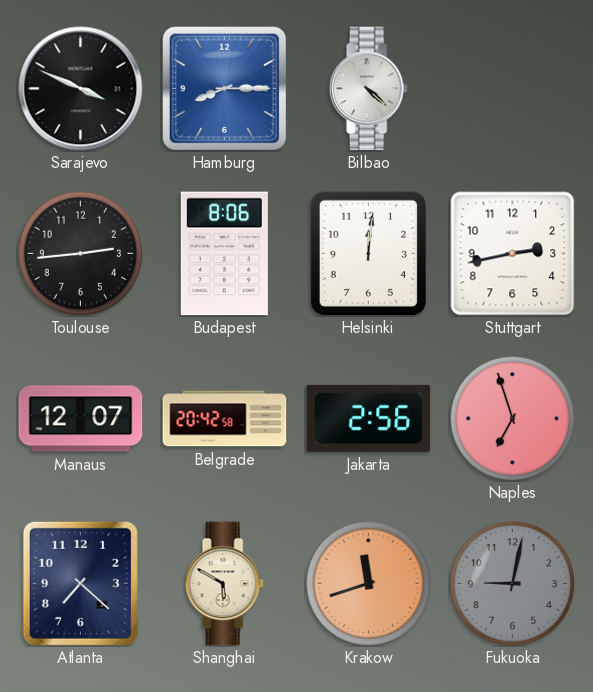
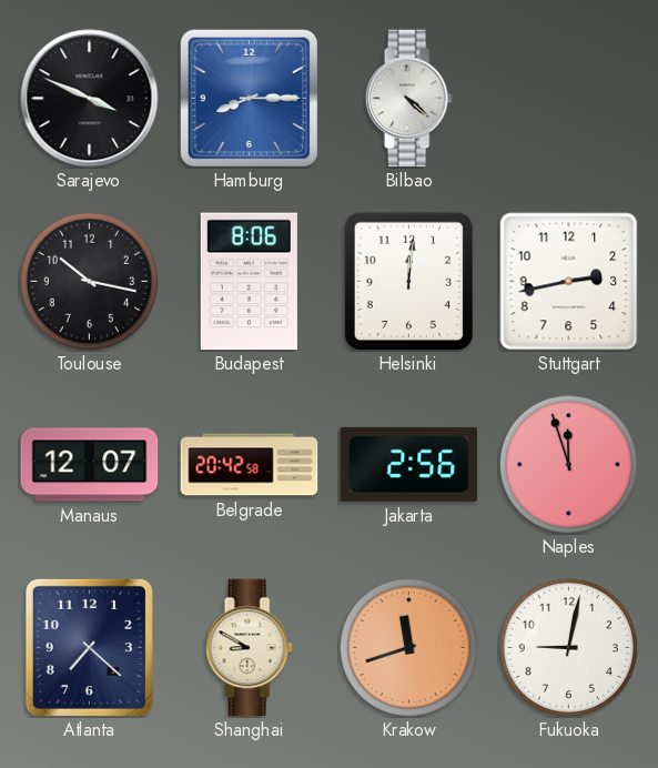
Toulouse: 2:44 -> 10:17
Naples: 6:57 -> 11:57
Shanghai: 5:50 -> 8:50
Fukuoka dial: grey -> white
